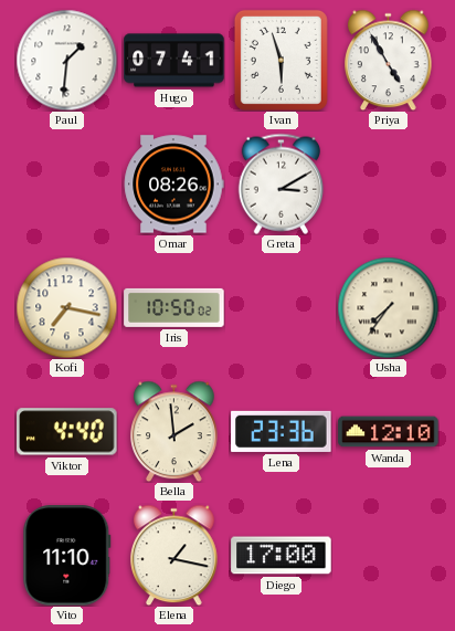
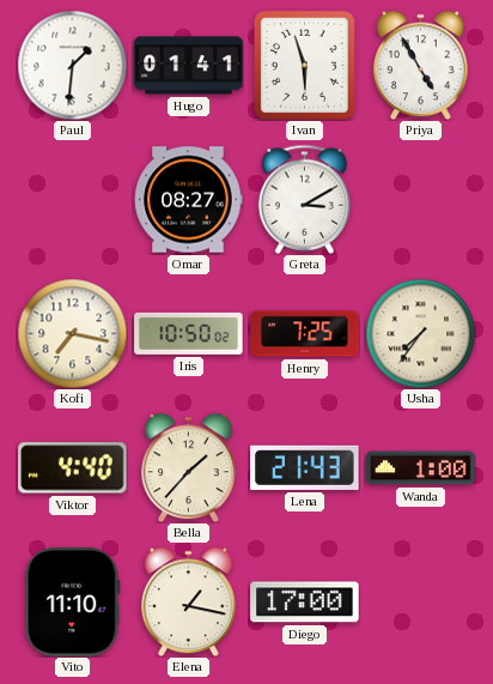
Hugo: 07:41 -> 01:41
Omar: 08:26 -> 08:27
Henry: none -> 7:25
Bella: 1:59 -> 1:37
Lena: 23:36 -> 21:43
Wanda: 12:10 -> 1:00
